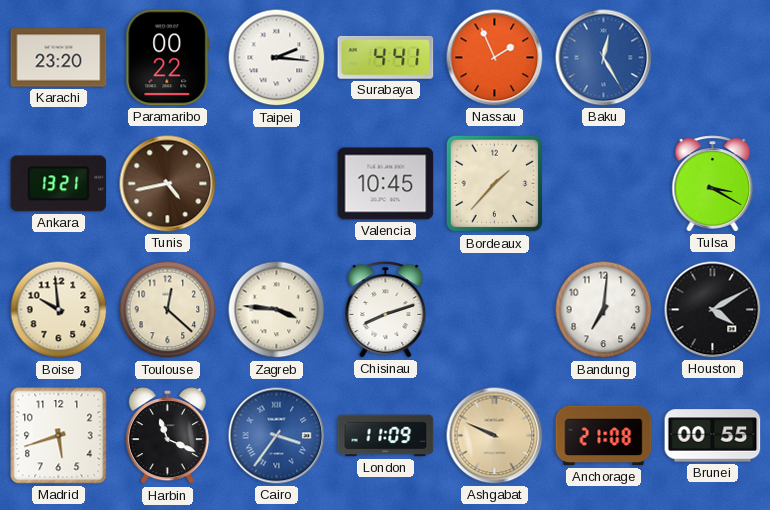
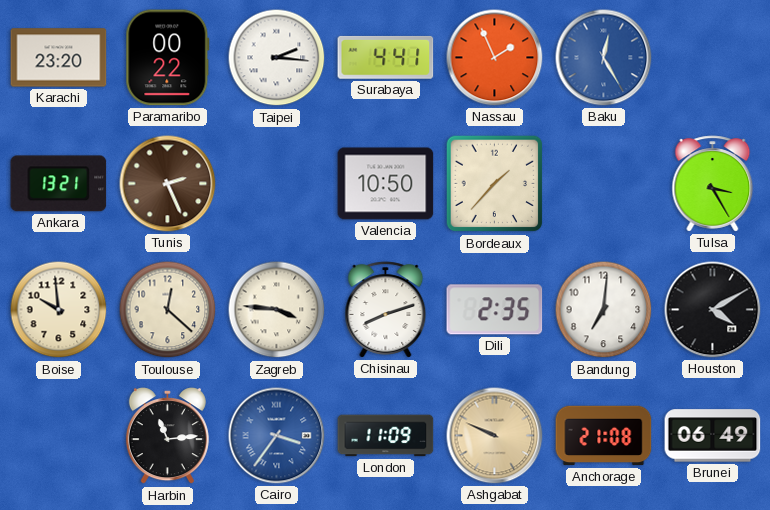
Tunis: 4:43 -> 2:26
Valencia: 10:45 -> 10:50
Tulsa: 3:20 -> 3:25
Dili: none -> 2:35
Madrid: 5:42 -> none
Harbin: 11:19 -> 11:14
Brunei: 00:55 -> 06:49
